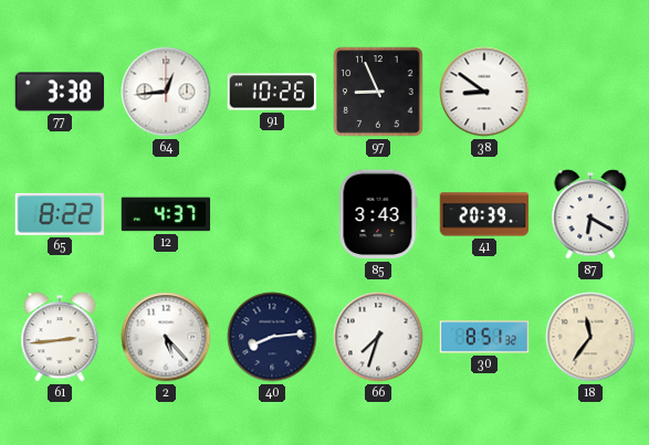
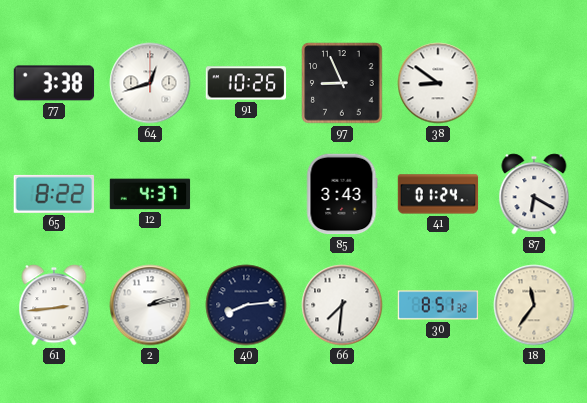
64: 12:44 -> 12:42
41: 20:39 -> 01:24
2: 5:23 -> 2:13
66: 7:33 -> 7:31
